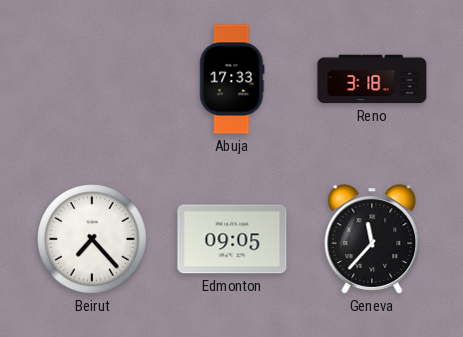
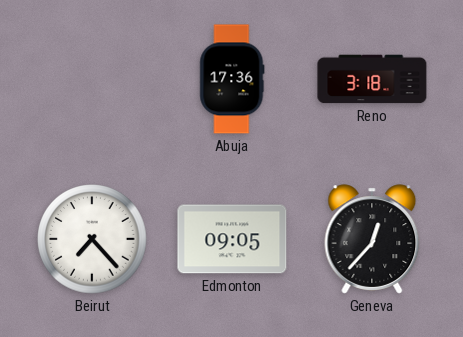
Abuja: 17:33 -> 17:36
Geneva: 11:37 -> 12:37
